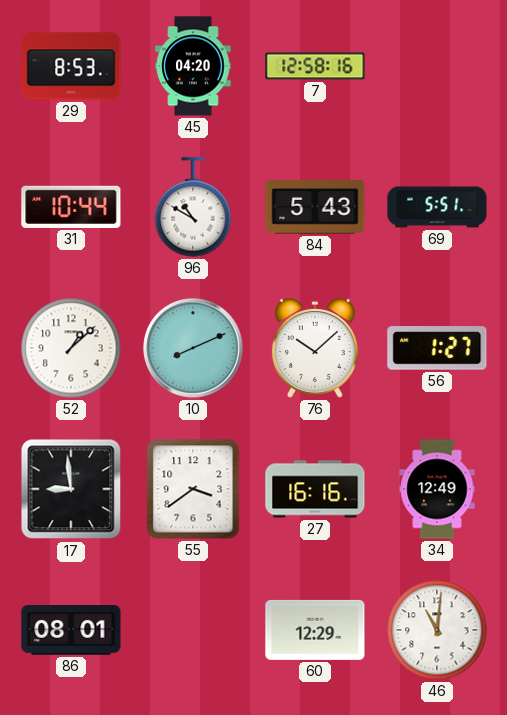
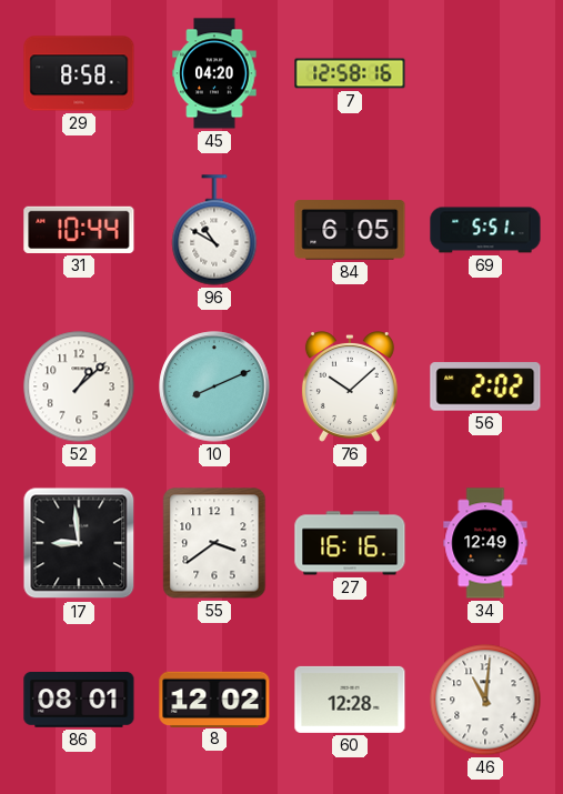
29: 8:53 -> 8:58
84: 5:43 -> 6:05
56: 1:27 -> 2:02
8: none -> 12:02
60: 12:29 -> 12:28
